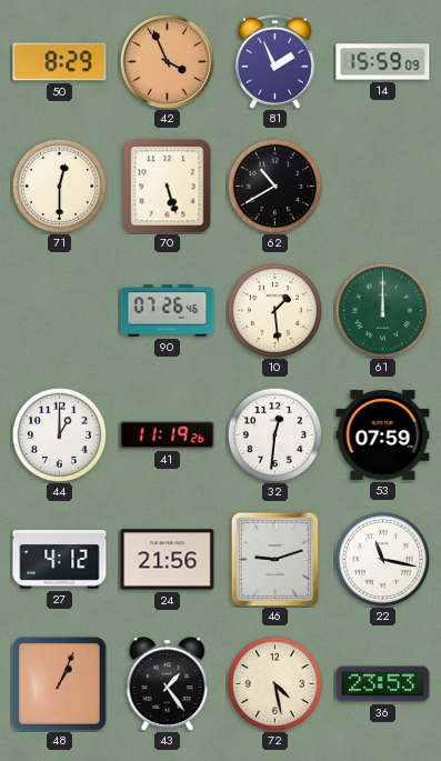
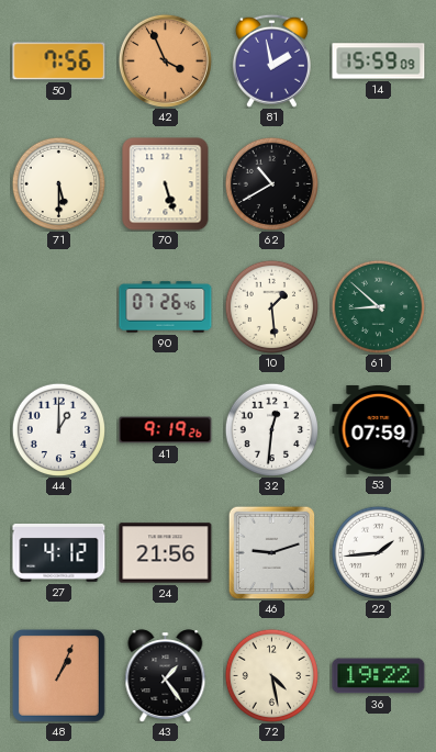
50: 8:29 -> 7:56
81: 1:56 -> 1:58
71: 12:30 -> 5:30
61: 12:00 -> 8:52
41: 11:19 -> 9:19
22: 11:17 -> 1:44
36: 23:53 -> 19:22
